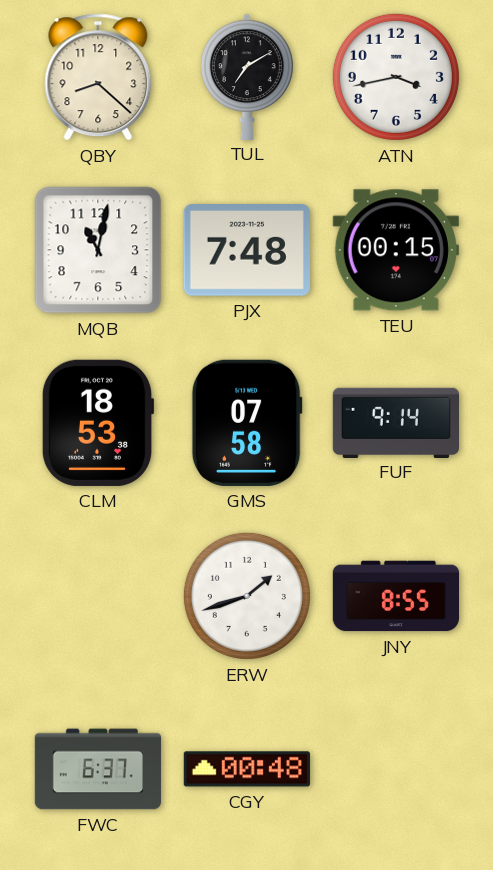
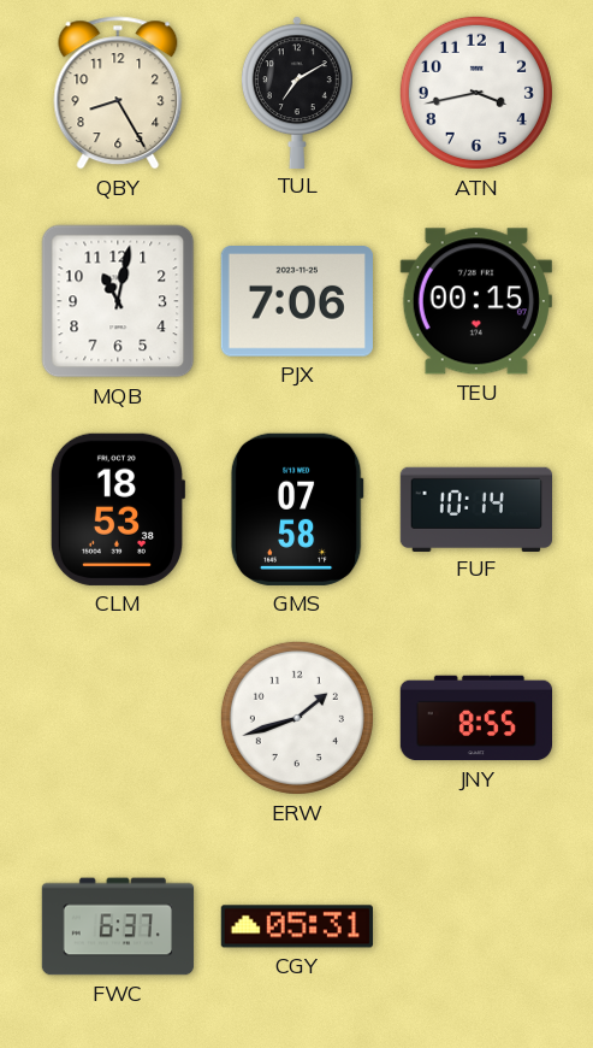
QBY: 8:22 -> 8:25
PJX: 7:48 -> 7:06
FUF: 9:14 -> 10:14
CGY: 00:48 -> 05:31
